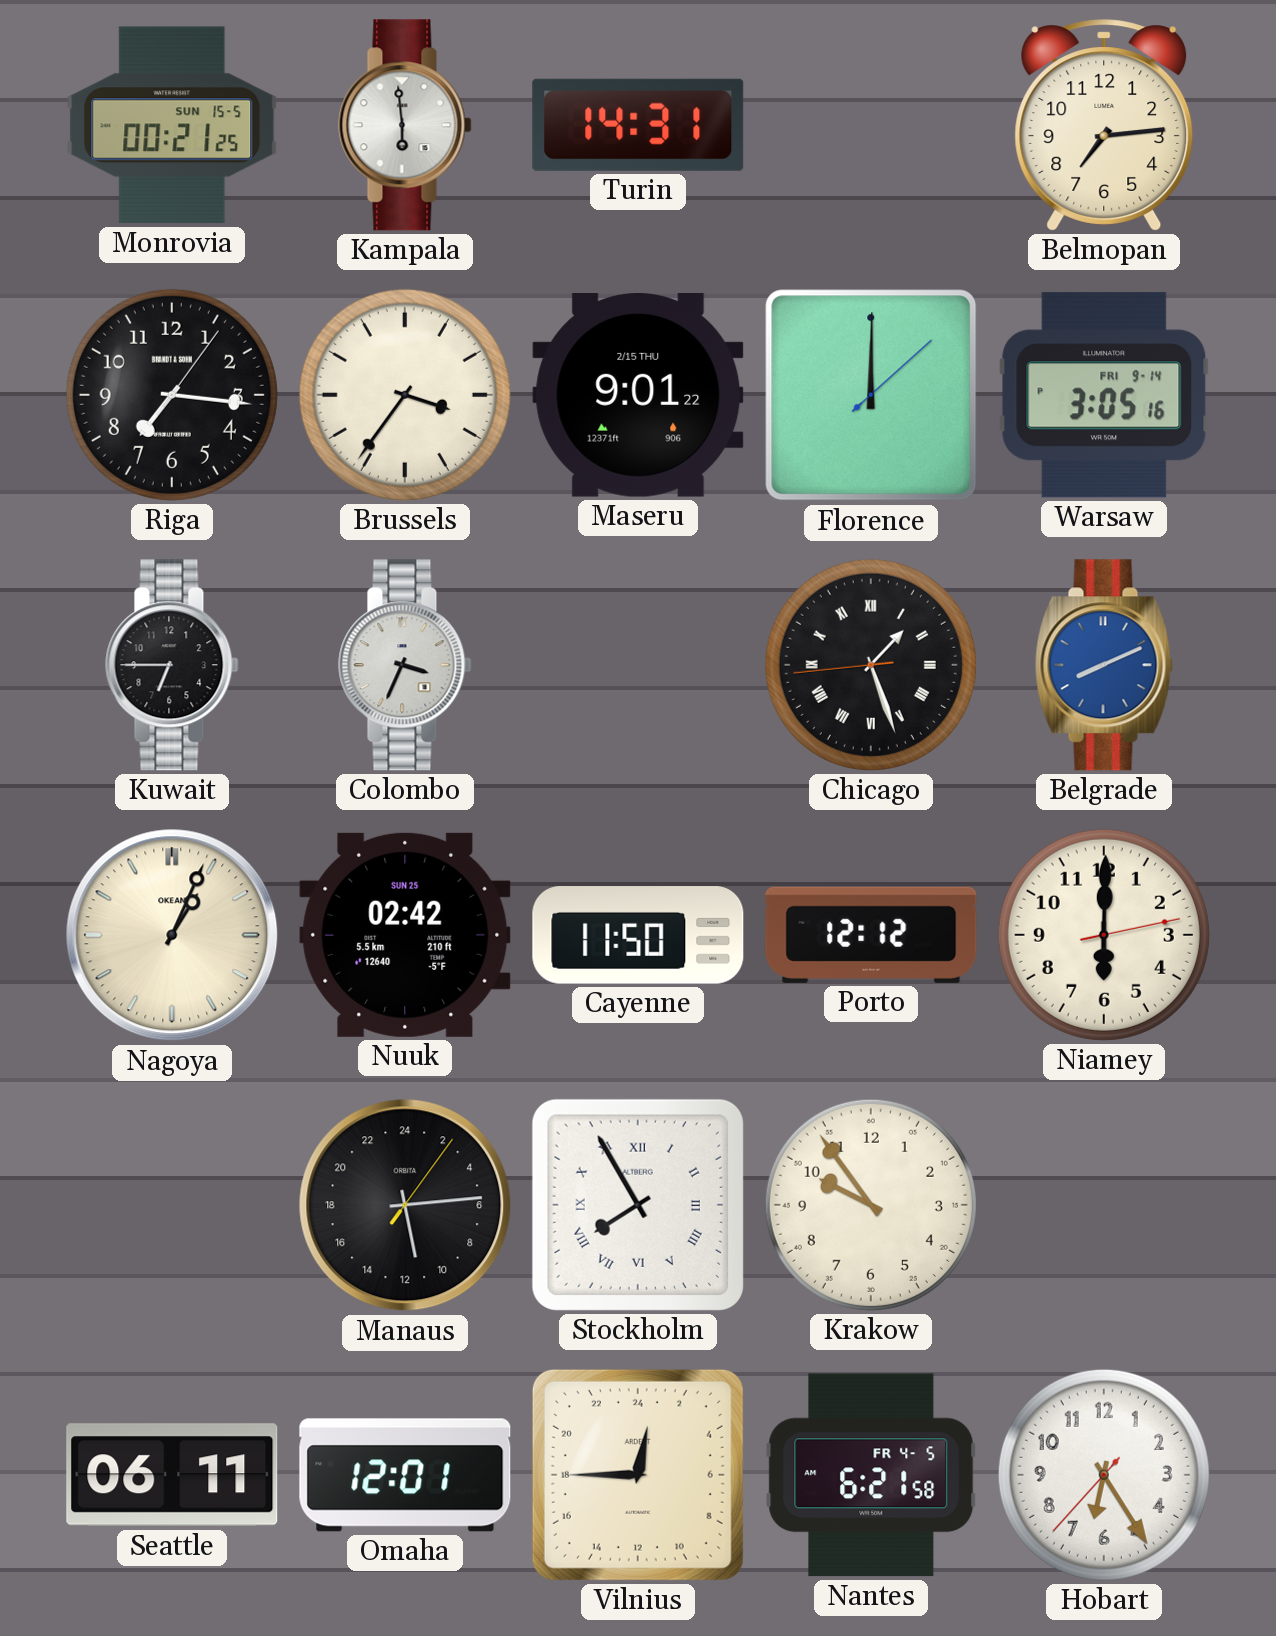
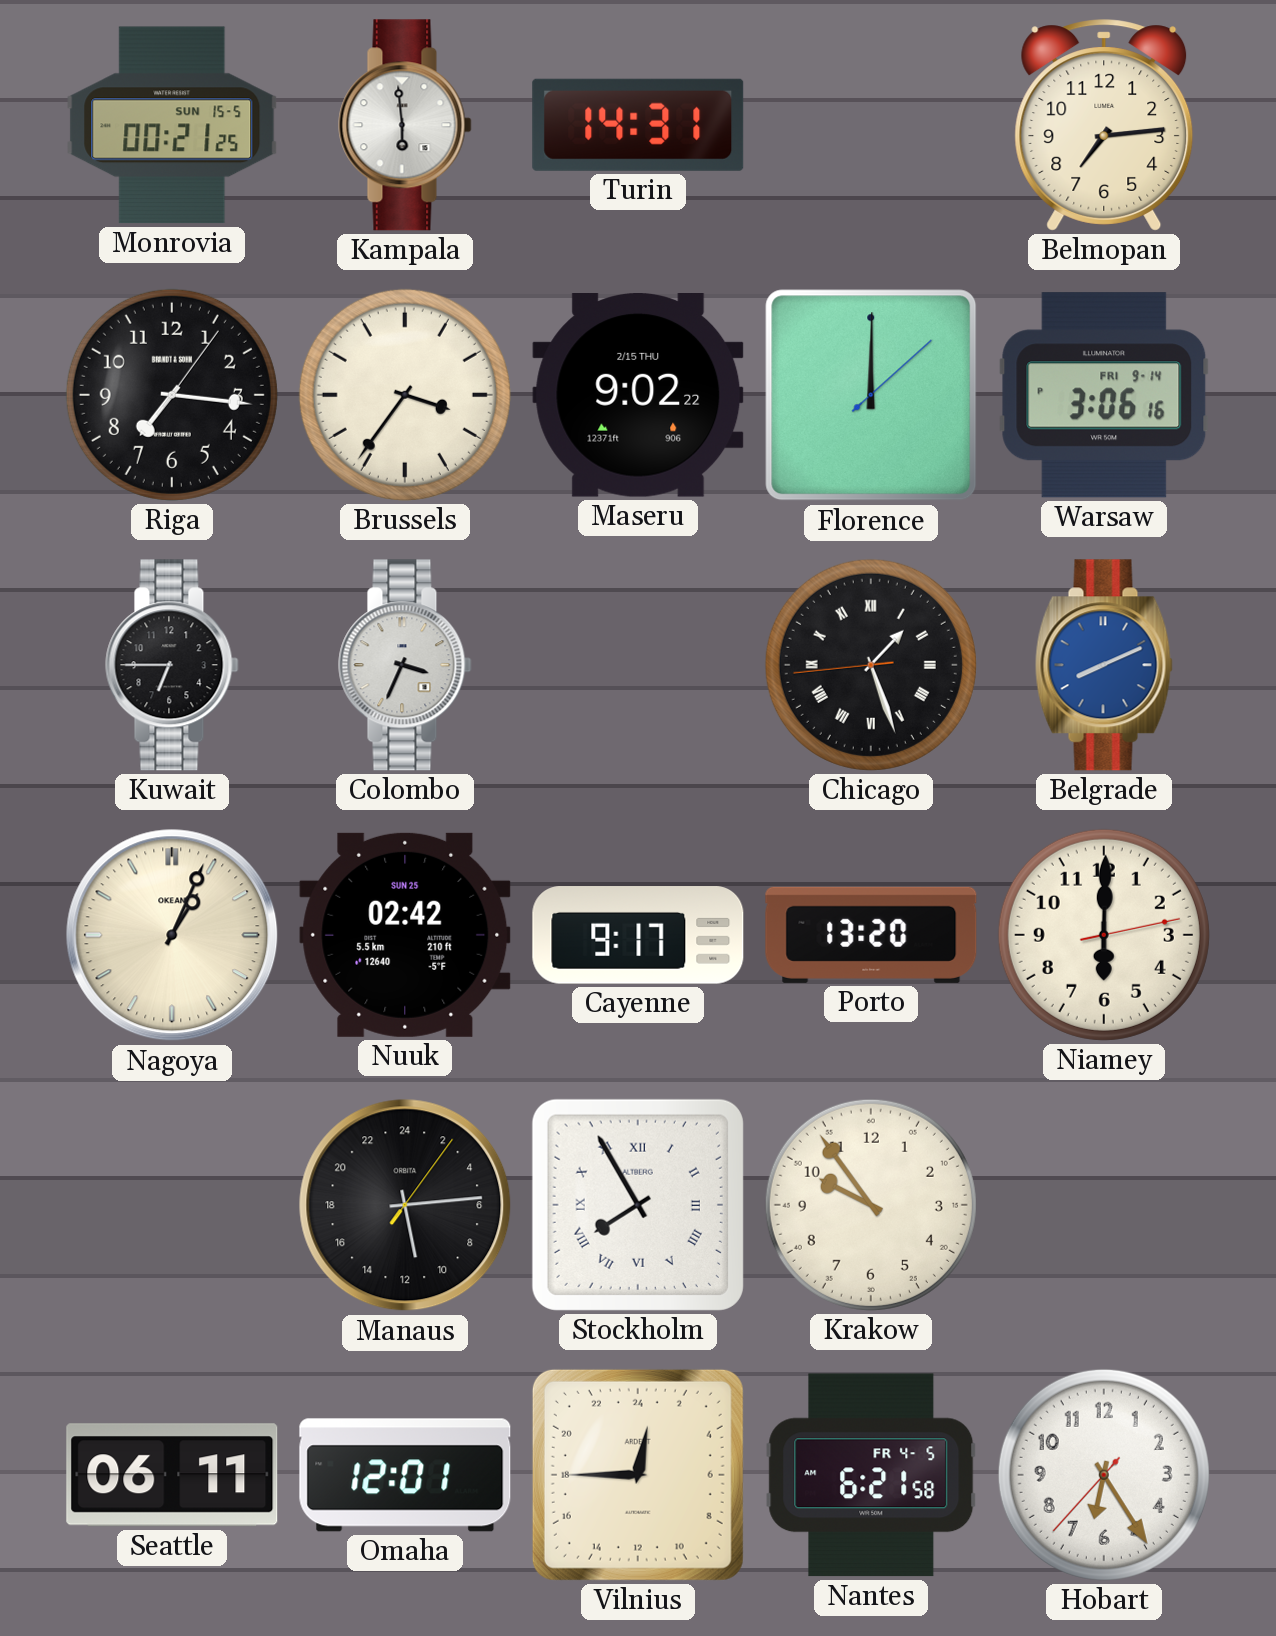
Maseru: 9:01 -> 9:02
Warsaw: 3:05 -> 3:06
Cayenne: 11:50 -> 9:17
Porto: 12:12 -> 13:20
